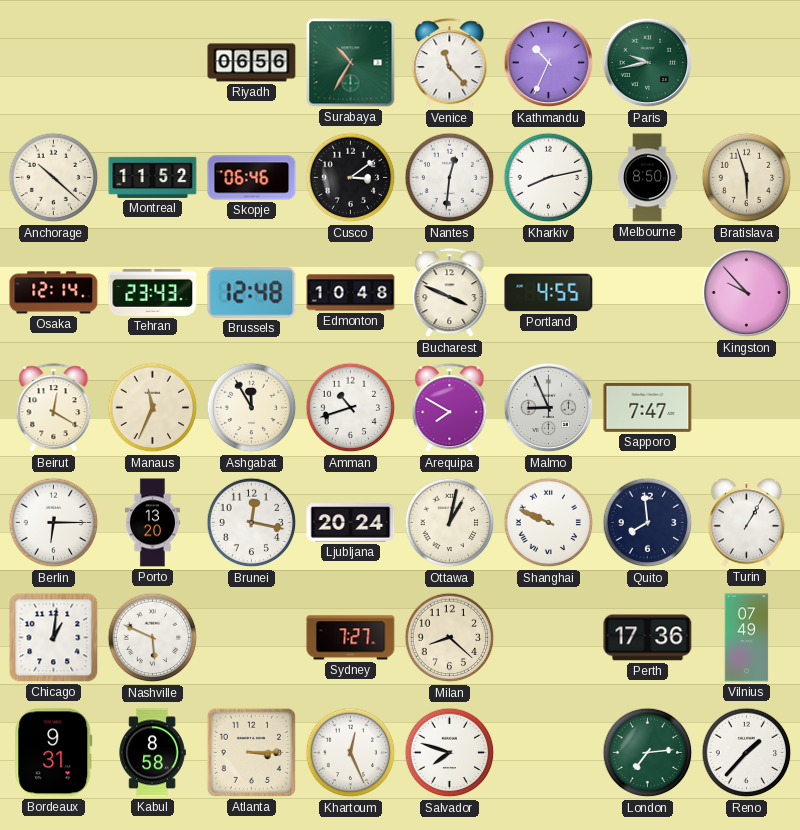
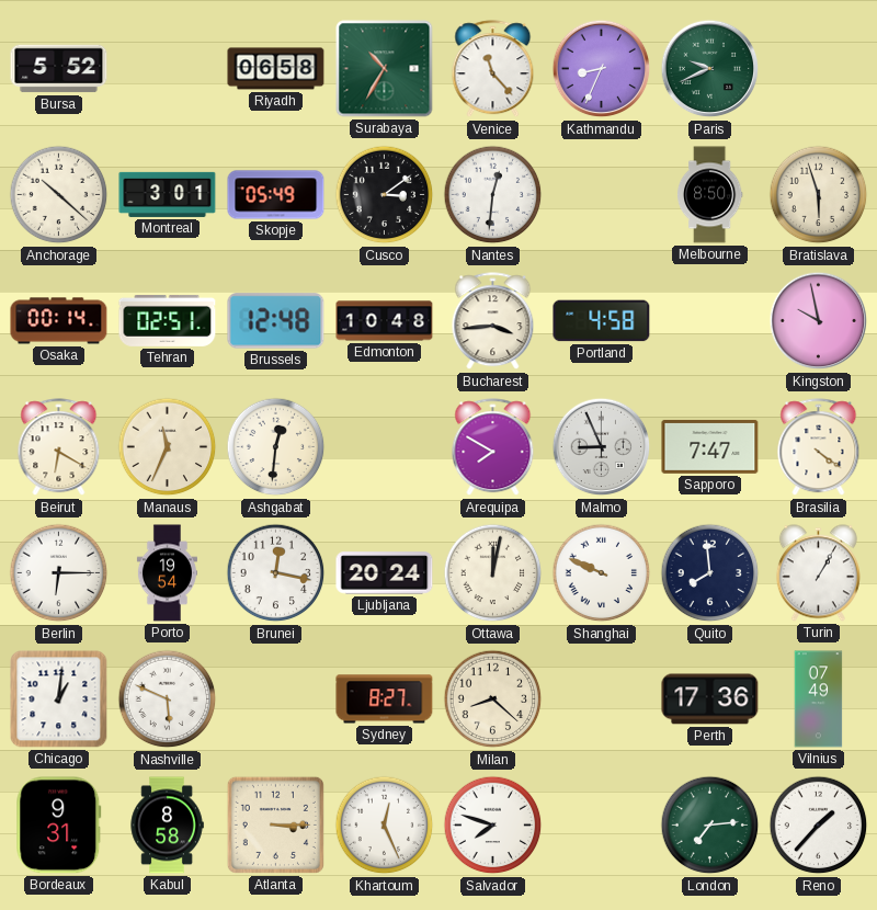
Bursa: none -> 5:52
Riyadh: 06:56 -> 06:58
Kathmandu: 10:34 -> 8:34
Paris: 9:43 -> 9:41
Montreal: 11:52 -> 3:01
Skopje: 06:46 -> 05:49
Kharkiv: 8:13 -> none
Osaka: 12:14 -> 00:14
Tehran: 23:43 -> 02:51
Bucharest: 3:49 -> 3:44
Portland: 4:55 -> 4:58
Kingston: 9:53 -> 9:58
Beirut: 12:20 -> 6:20
Ashgabat: 11:55 -> 12:31
Amman: 10:42 -> none
Brasilia: none -> 4:21
Porto: 13:20 -> 19:54
Ottawa: 1:02 -> 12:02
Sydney: 7:27 -> 8:27
